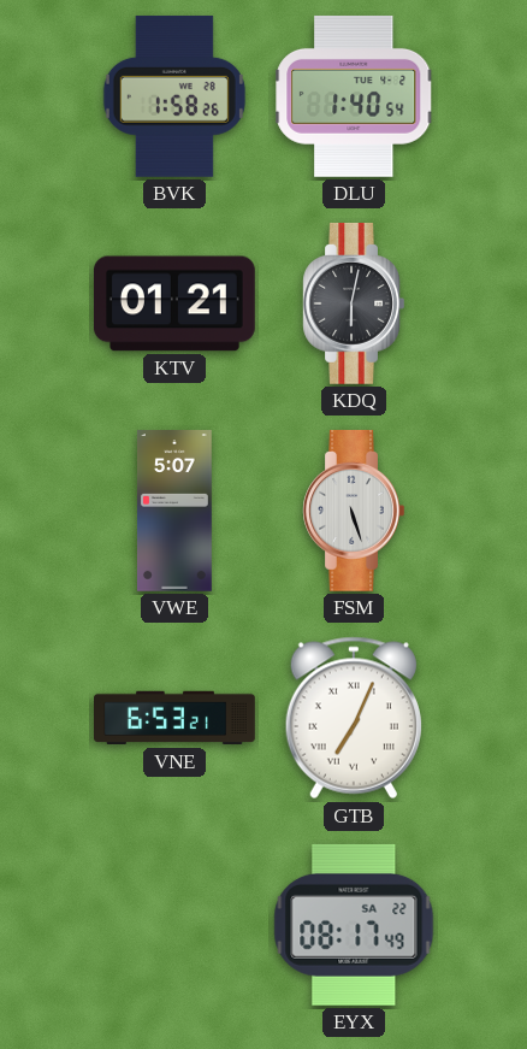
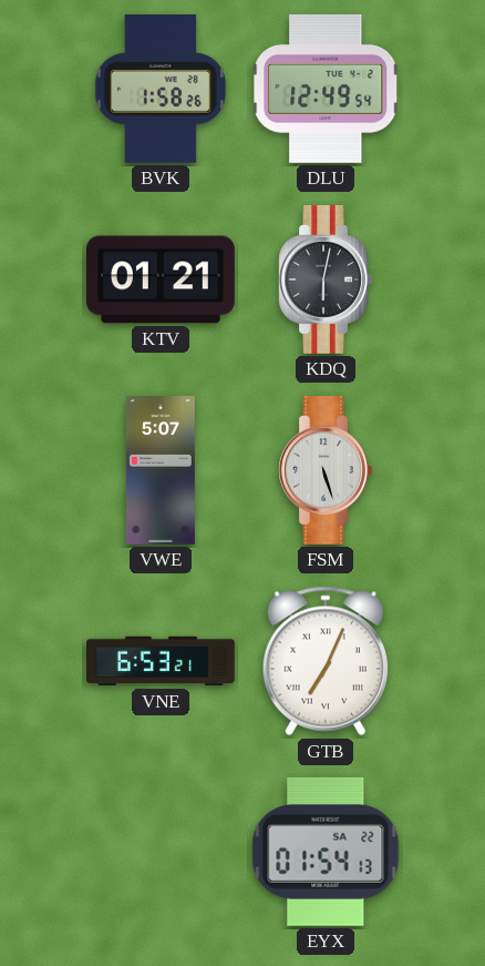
DLU: 1:40 -> 12:49
EYX: 08:17 -> 01:54
